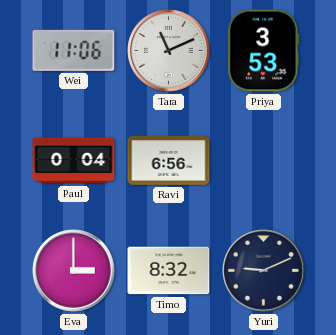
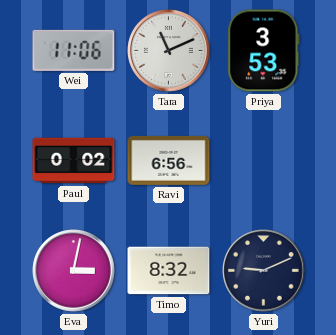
Paul: 0:04 -> 0:02
Eva: 3:00 -> 3:02
